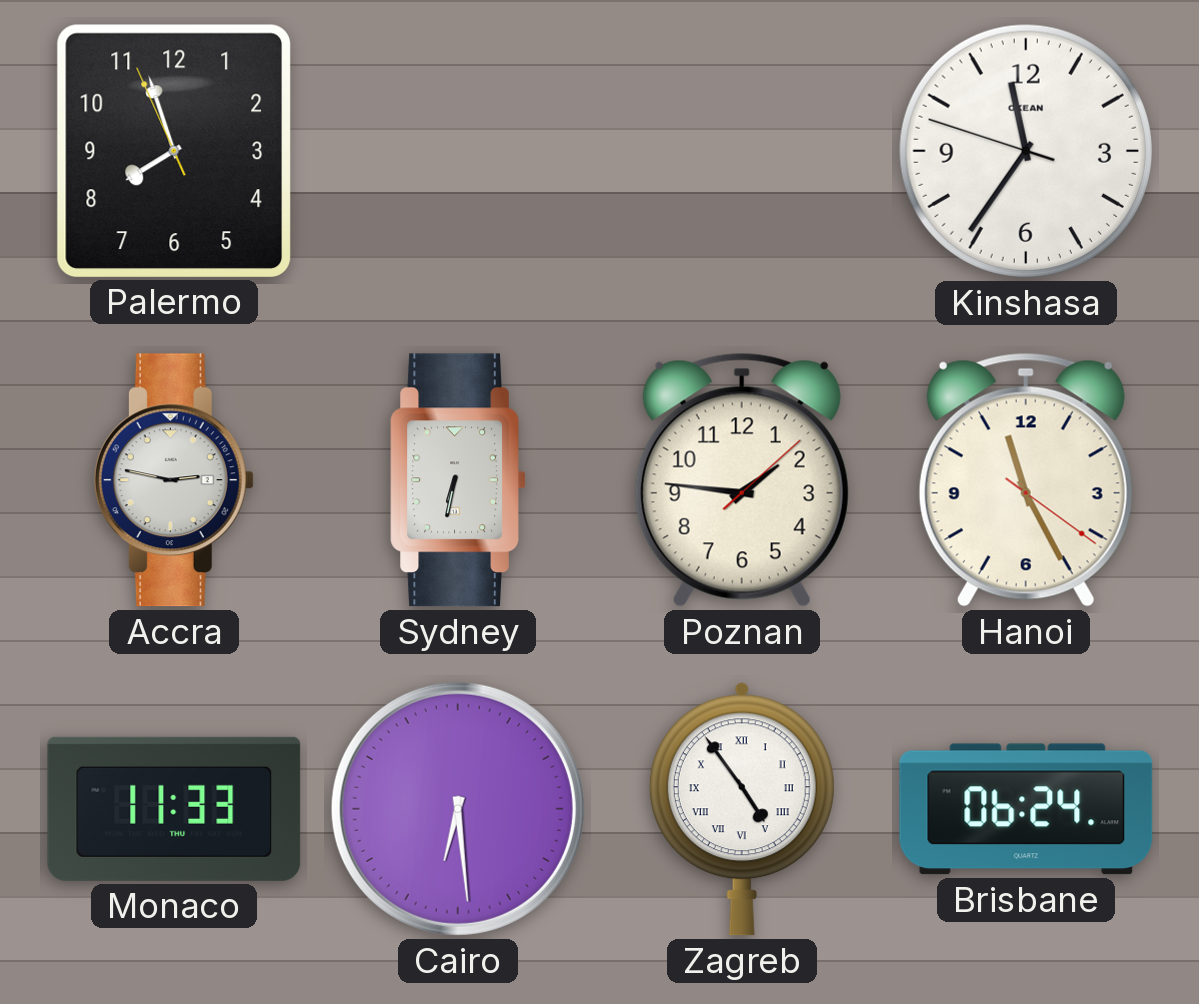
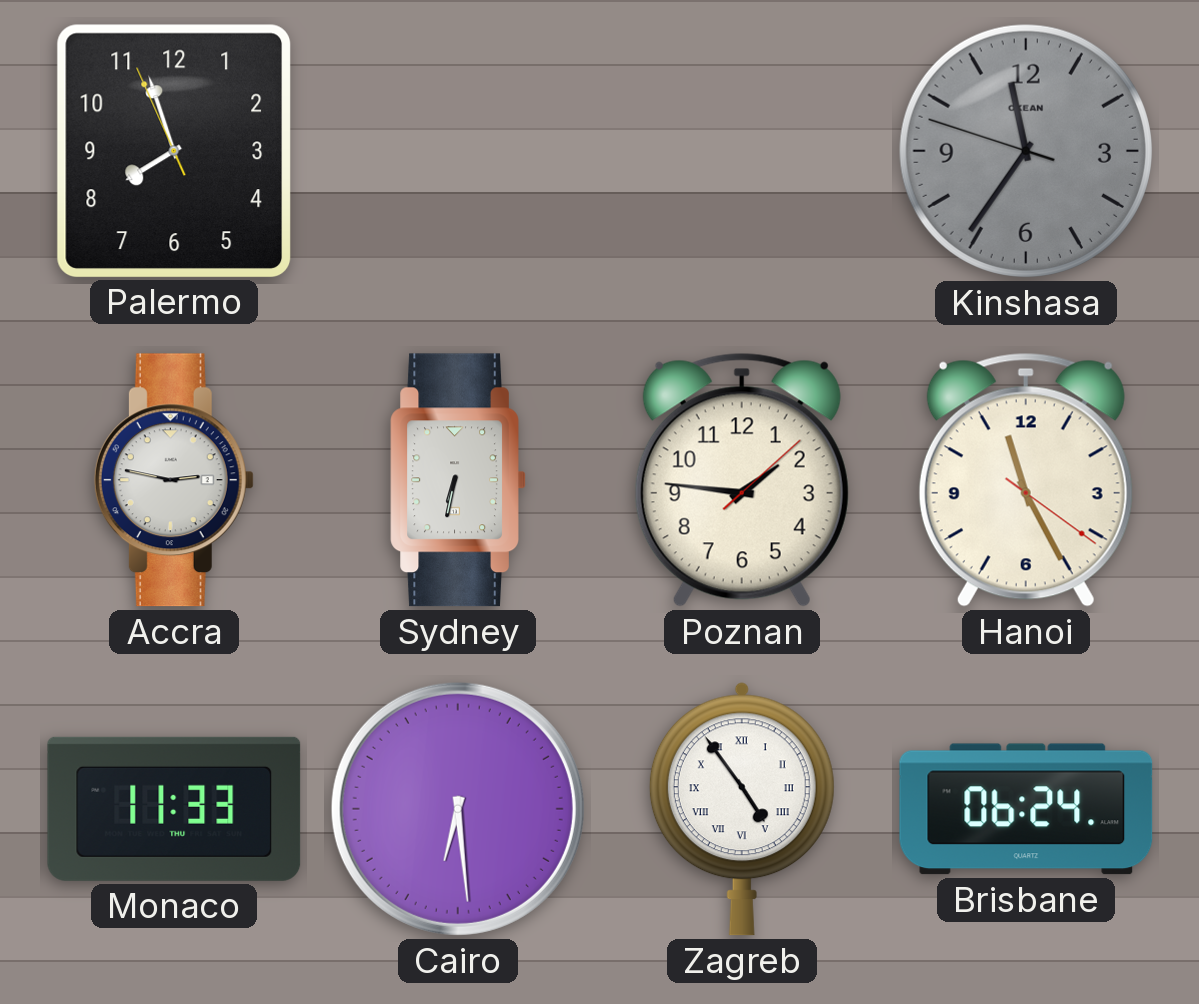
Kinshasa dial: white -> grey
